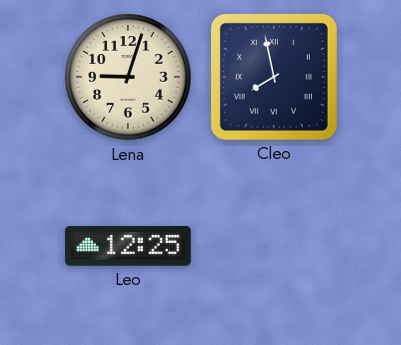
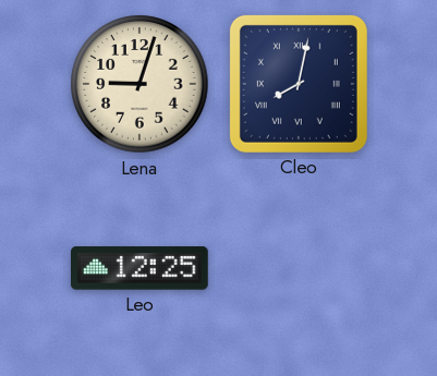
Cleo: 7:58 -> 8:02
